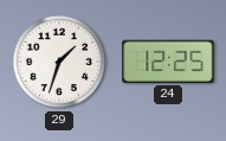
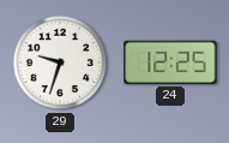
29: 1:33 -> 9:33
